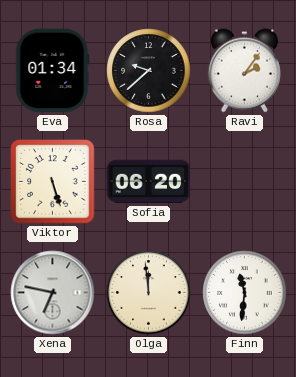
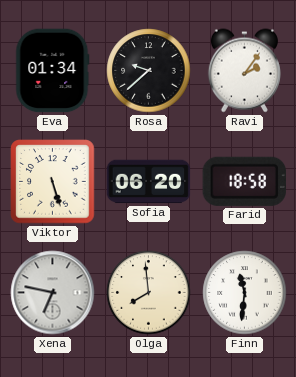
Farid: none -> 18:58
Olga: 11:59 -> 7:59
